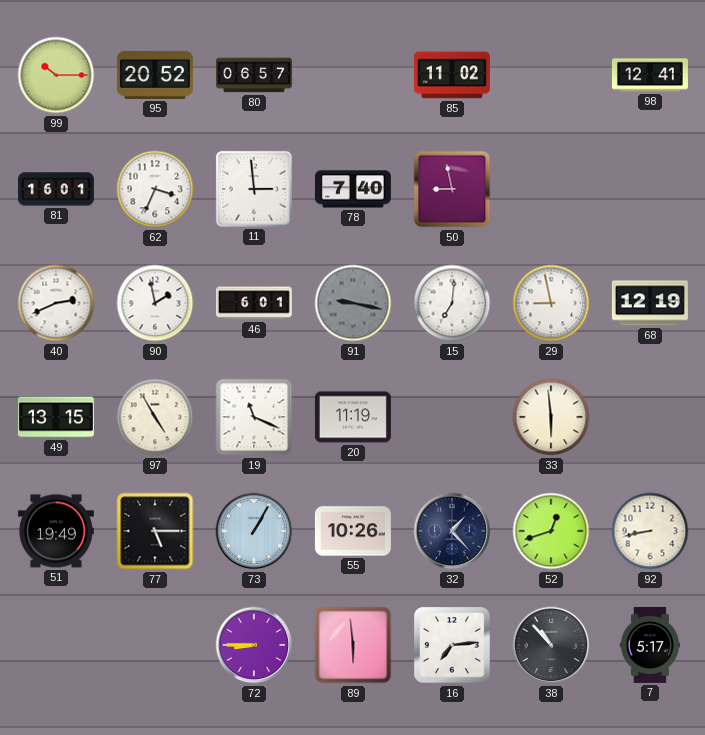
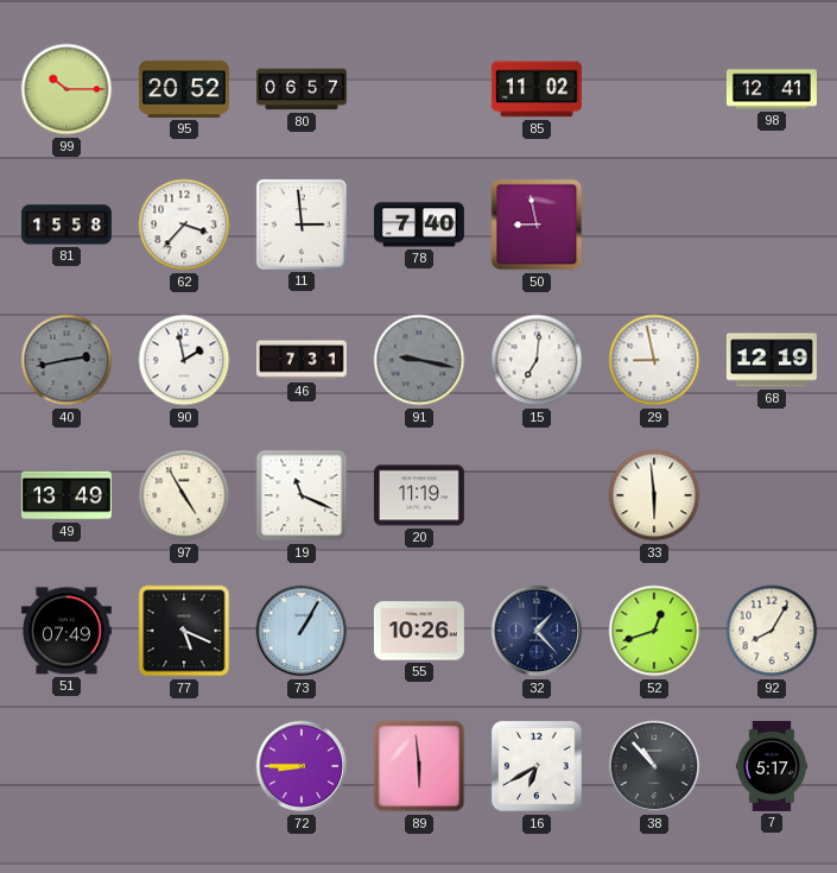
81: 16:01 -> 15:58
62: 3:34 -> 3:37
40: 2:41 -> 2:43
40 dial: white -> grey
46: 6:01 -> 7:31
49: 13:15 -> 13:49
51: 19:49 -> 07:49
77: 5:15 -> 5:19
92: 8:43 -> 8:05
16: 7:14 -> 6:40
